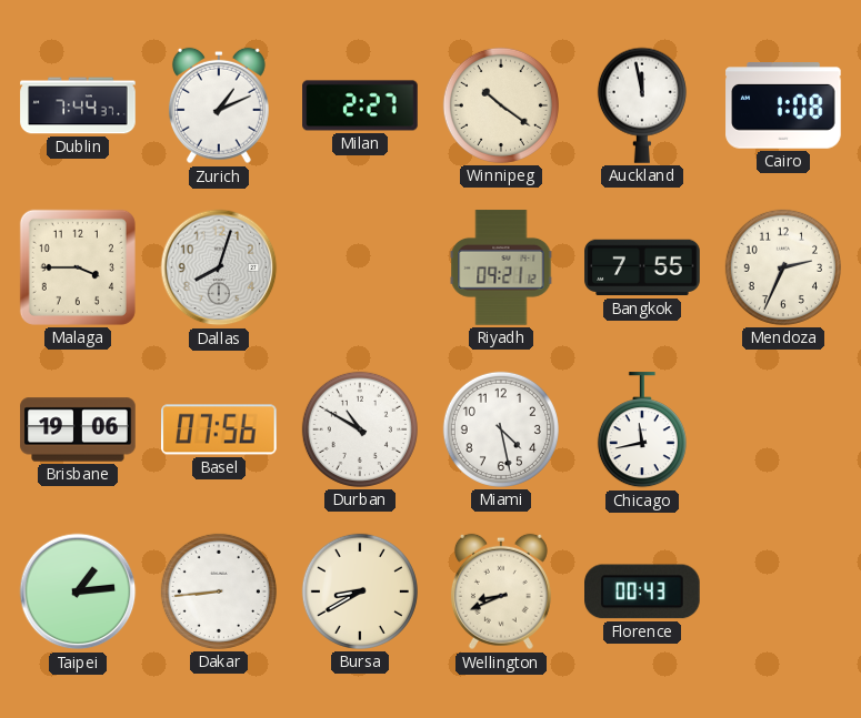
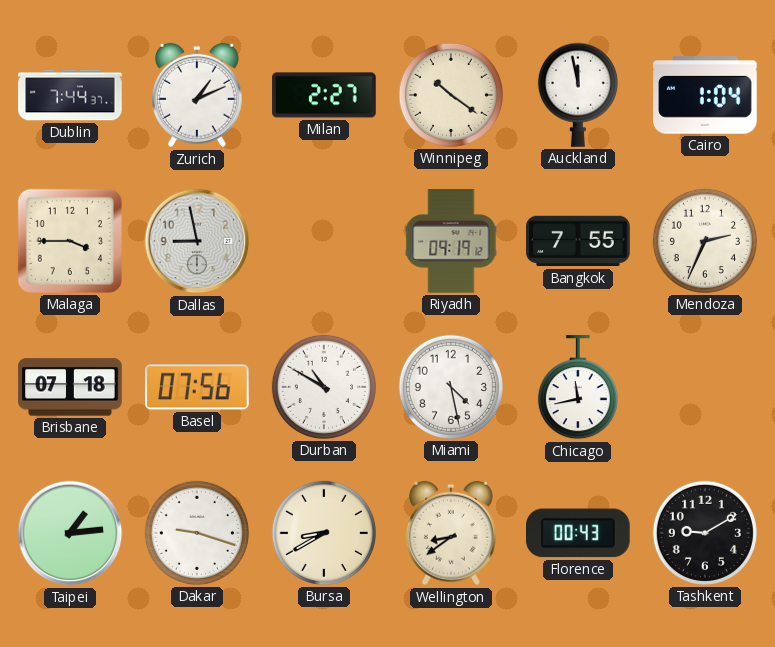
Cairo: 1:08 -> 1:04
Dallas: 8:03 -> 8:58
Riyadh: 09:21 -> 09:19
Brisbane: 19:06 -> 07:18
Dakar: 8:44 -> 9:18
Wellington: 8:41 -> 8:39
Tashkent: none -> 9:10
